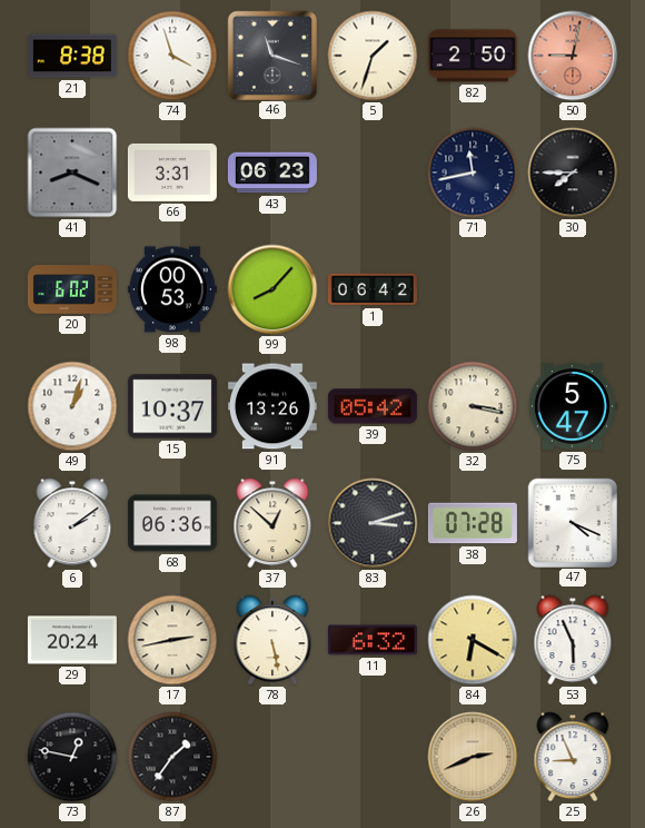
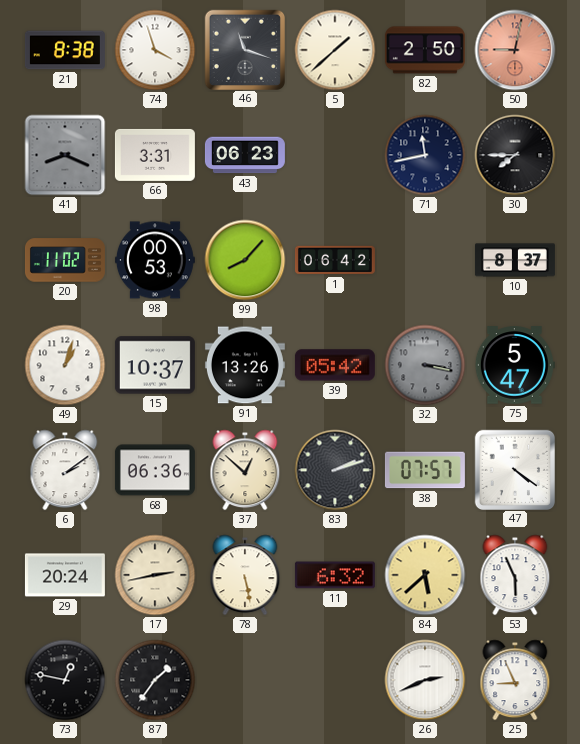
5: 1:33 -> 1:38
20: 6:02 -> 11:02
10: none -> 8:37
32 dial: cream -> grey
83: 3:12 -> 2:12
38: 07:28 -> 07:57
47: 4:19 -> 4:21
84: 6:20 -> 5:38
26 dial: champagne -> white
